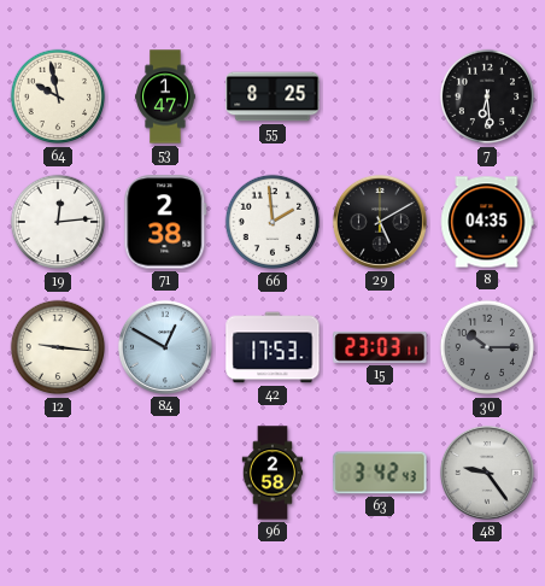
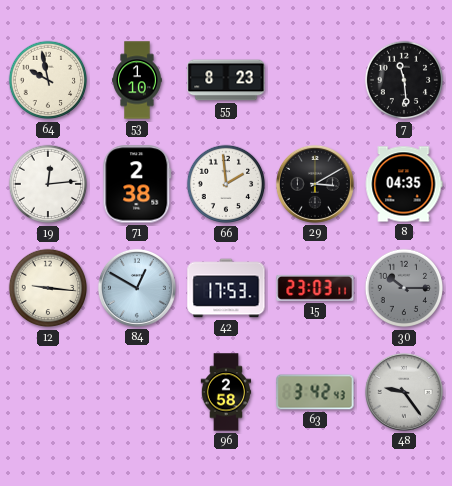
53: 1:47 -> 1:10
55: 8:25 -> 8:23
7: 6:29 -> 11:29
29: 5:10 -> 3:10
